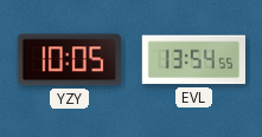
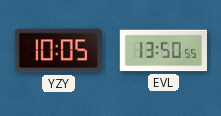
EVL: 13:54 -> 13:50
